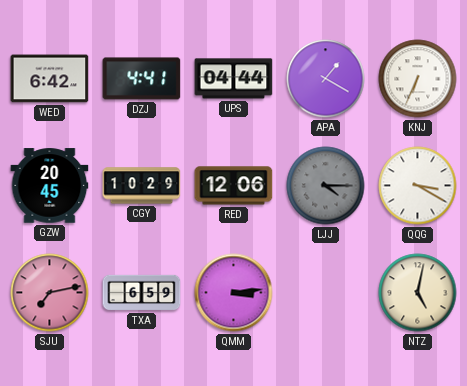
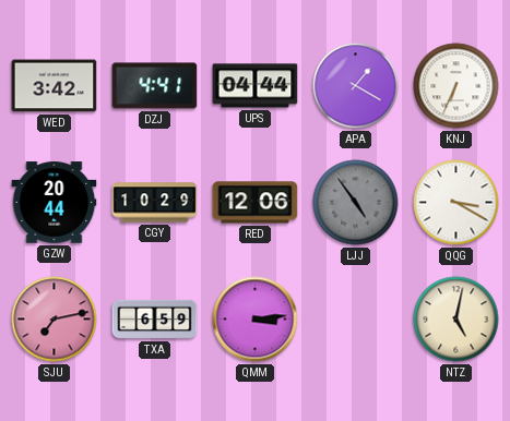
WED: 6:42 -> 3:42
GZW: 20:45 -> 20:44
LJJ: 4:15 -> 4:54
